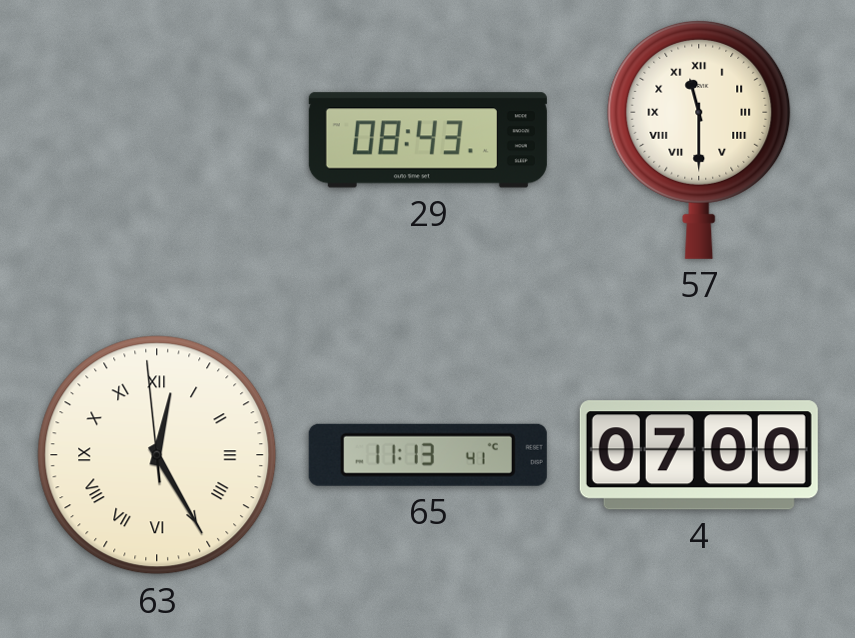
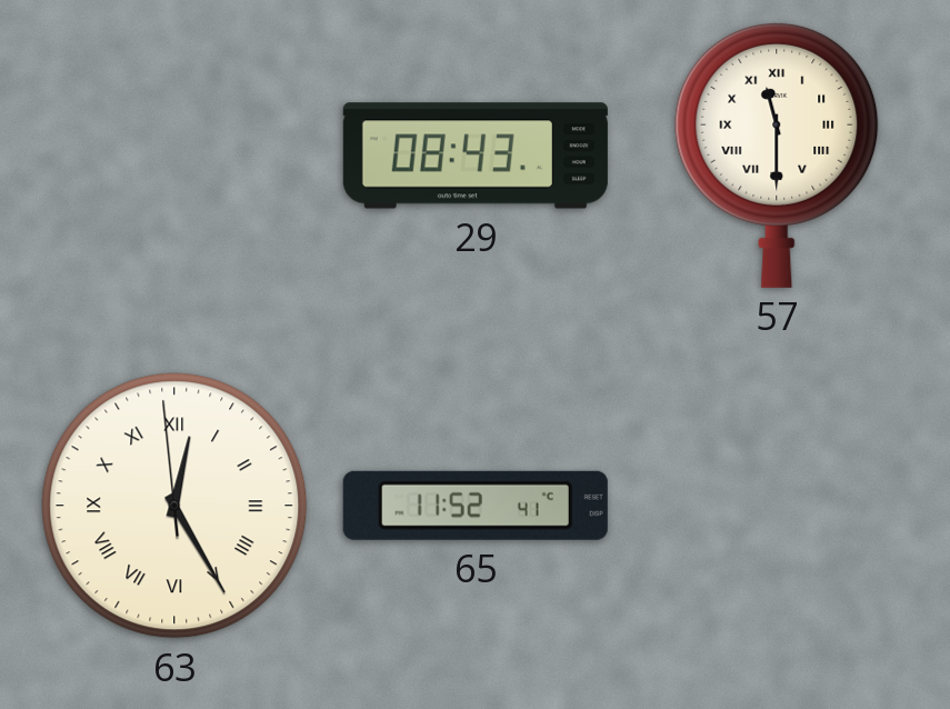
65: 11:13 -> 11:52
4: 07:00 -> none
